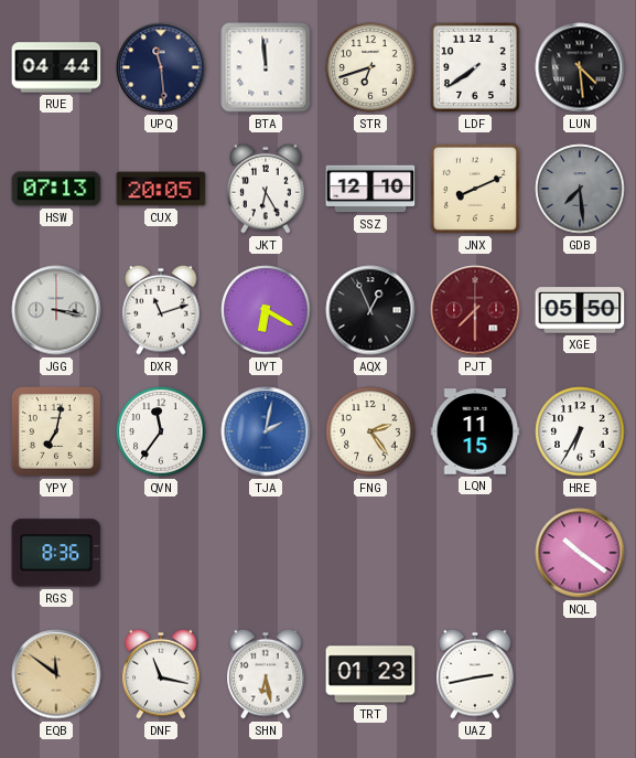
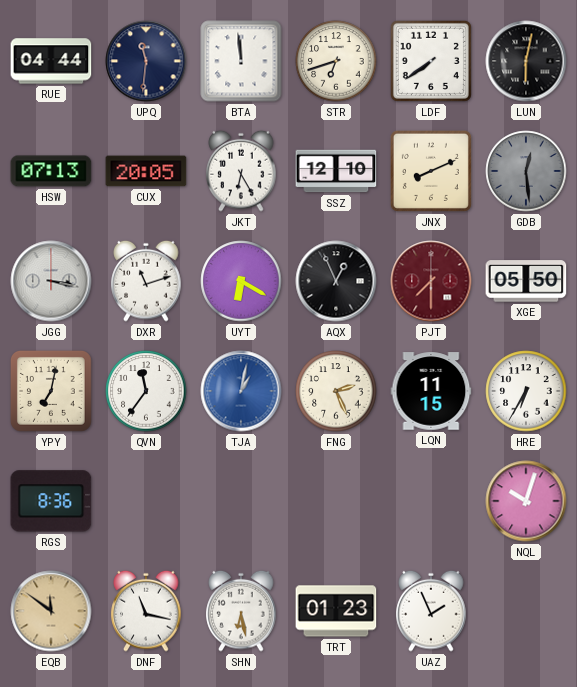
UPQ: 11:29 -> 11:31
LUN: 4:29 -> 6:02
GDB: 7:29 -> 12:29
TJA: 2:02 -> 1:02
FNG: 2:24 -> 2:26
NQL: 10:21 -> 10:03
UAZ: 2:43 -> 1:56
